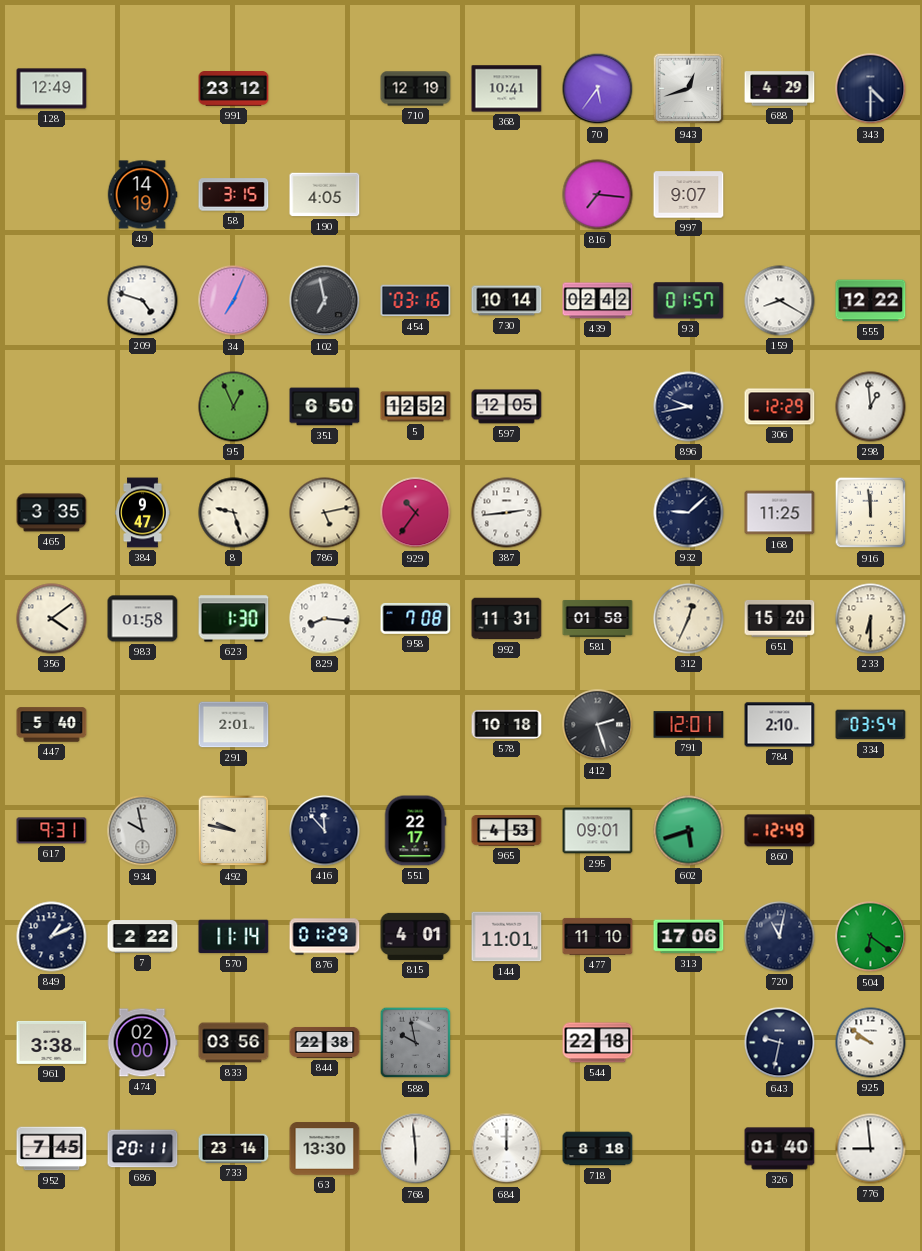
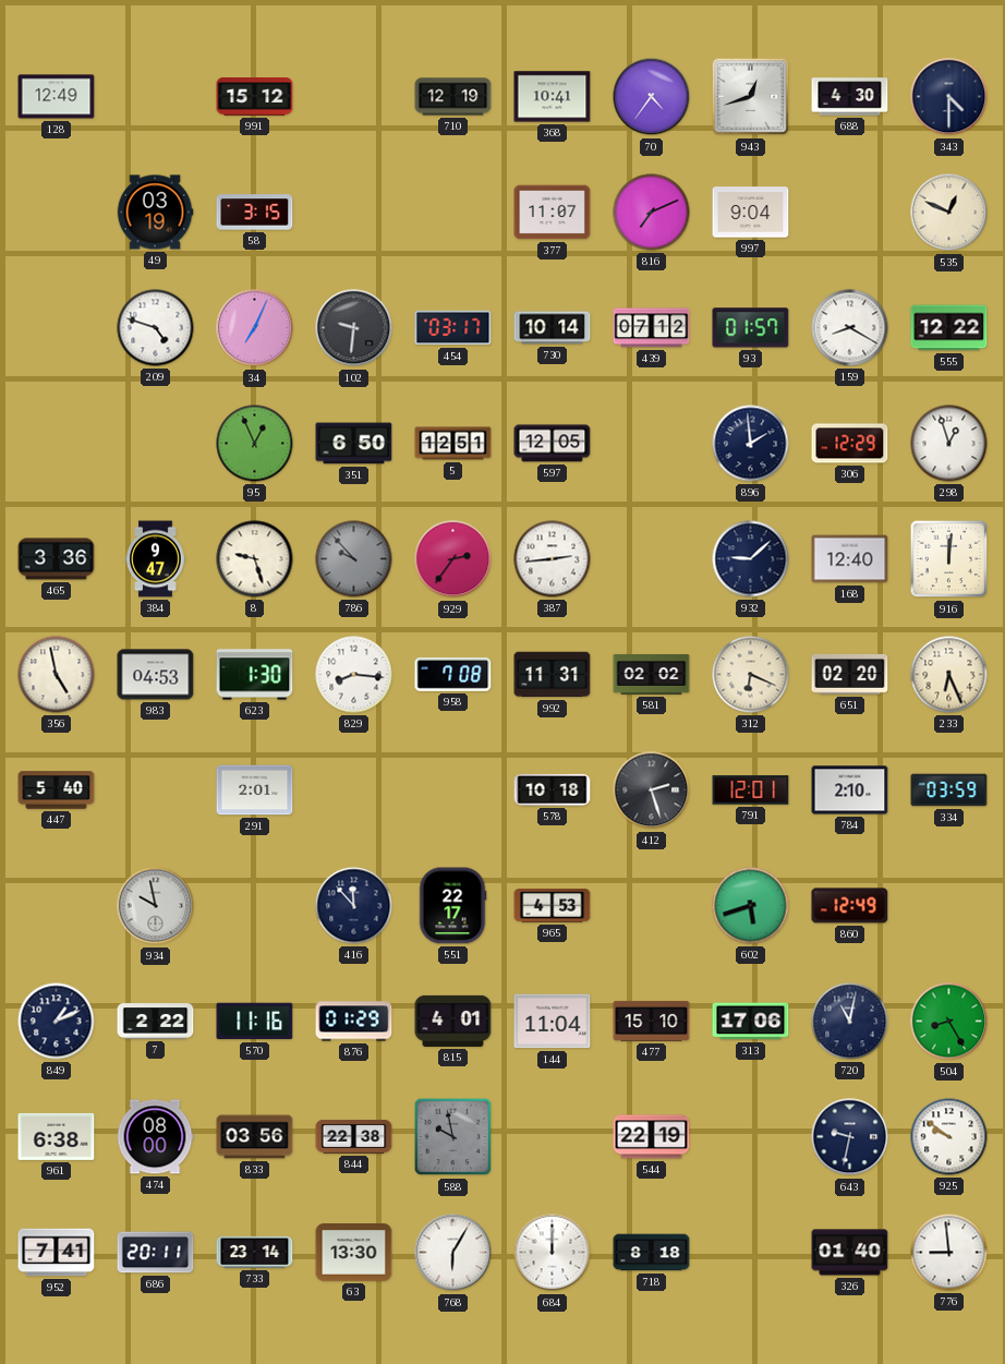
991: 23:12 -> 15:12
70: 5:36 -> 4:36
688: 4:29 -> 4:30
49: 14:19 -> 03:19
190: 4:05 -> none
377: none -> 11:07
816: 7:16 -> 7:11
997: 9:07 -> 9:04
535: none -> 12:49
102: 6:58 -> 9:31
454: 03:16 -> 03:17
439: 02:42 -> 07:12
5: 12:52 -> 12:51
896: 9:43 -> 1:59
298: 12:59 -> 12:57
465: 3:35 -> 3:36
786: 5:13 -> 9:53
786 dial: cream -> grey
929: 10:36 -> 2:36
168: 11:25 -> 12:40
916: 11:59 -> 12:01
356: 4:09 -> 4:58
983: 01:58 -> 04:53
581: 01:58 -> 02:02
312: 12:34 -> 6:19
651: 15:20 -> 02:20
233: 6:30 -> 6:26
334: 03:54 -> 03:59
617: 9:31 -> none
492: 9:47 -> none
295: 09:01 -> none
570: 11:14 -> 11:16
144: 11:01 -> 11:04
477: 11:10 -> 15:10
504: 6:21 -> 8:25
961: 3:38 -> 6:38
474: 02:00 -> 08:00
544: 22:18 -> 22:19
952: 7:45 -> 7:41
768: 5:59 -> 6:05
